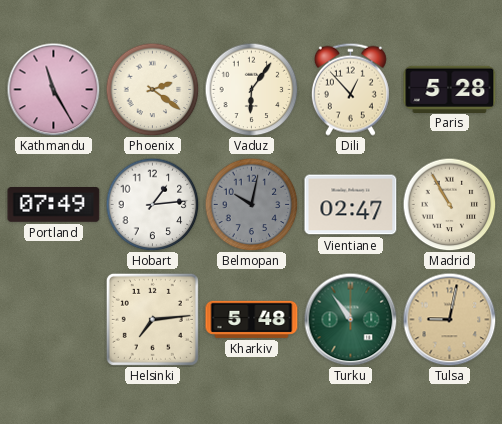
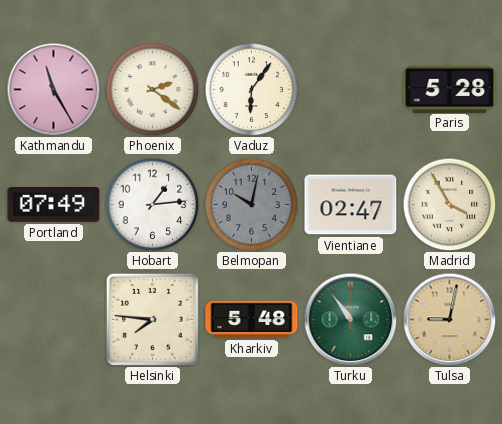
Dili: 12:53 -> none
Madrid: 10:55 -> 3:55
Helsinki: 7:14 -> 7:46
